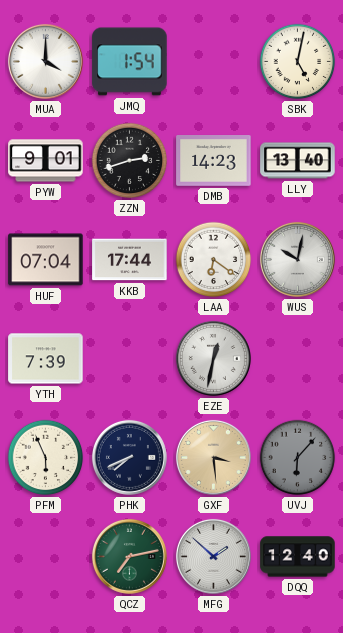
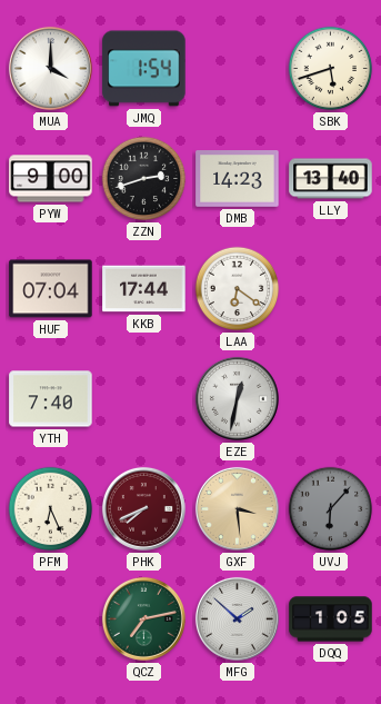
SBK: 5:02 -> 5:42
PYW: 9:01 -> 9:00
WUS: 10:02 -> none
YTH: 7:39 -> 7:40
PFM: 5:56 -> 6:26
PHK dial: navy -> burgundy
DQQ: 12:40 -> 1:05
